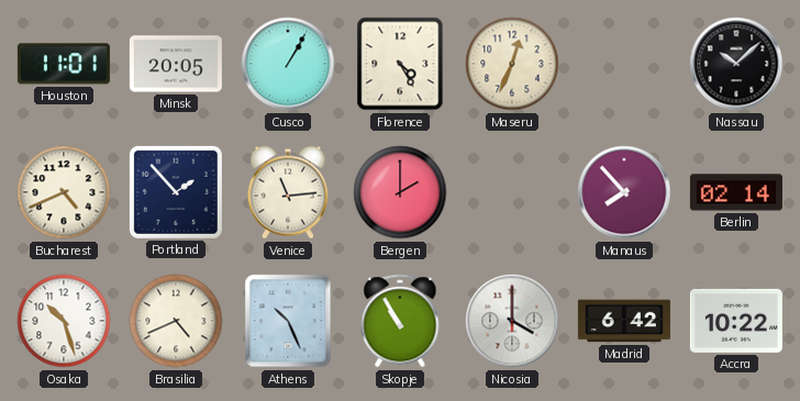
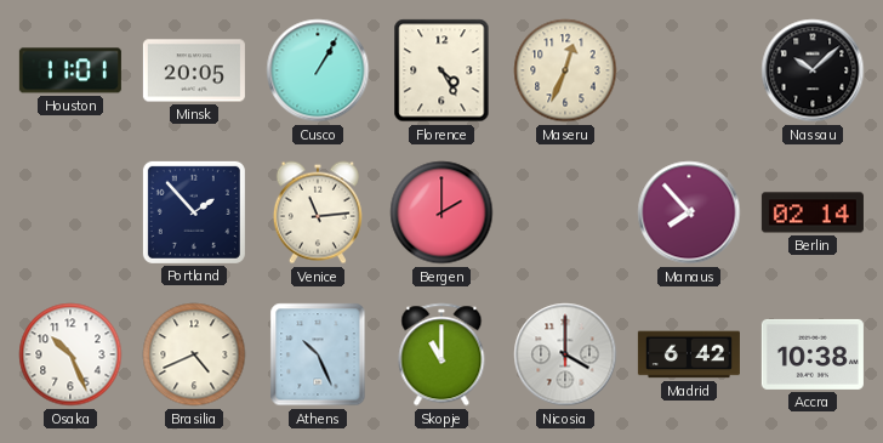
Bucharest: 4:41 -> none
Osaka: 10:27 -> 10:26
Skopje: 10:55 -> 11:00
Accra: 10:22 -> 10:38
